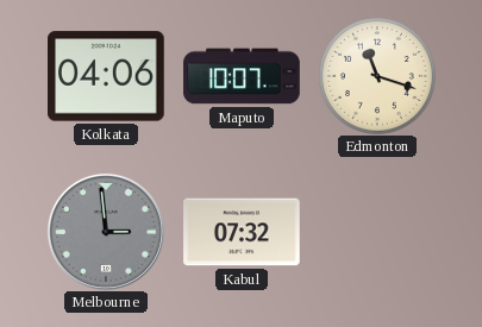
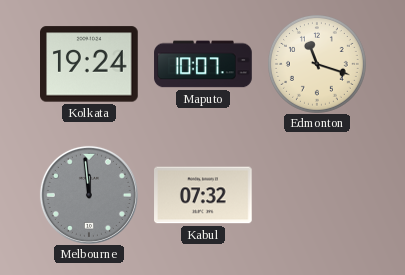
Kolkata: 04:06 -> 19:24
Melbourne: 2:59 -> 11:59
